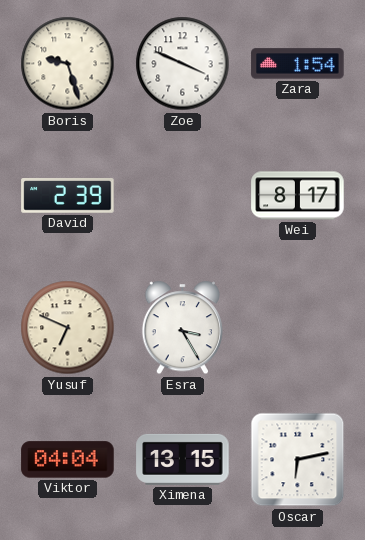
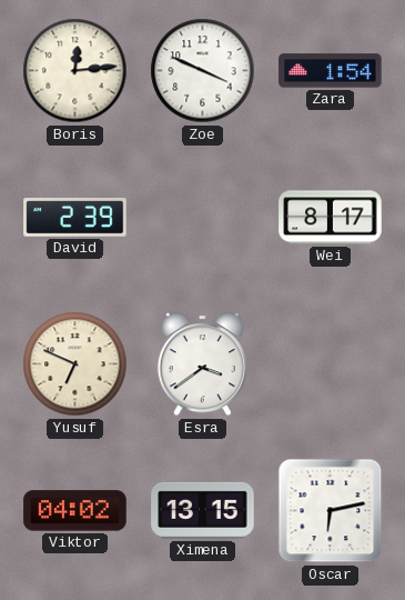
Boris: 9:27 -> 12:14
Esra: 3:25 -> 3:39
Viktor: 04:04 -> 04:02
